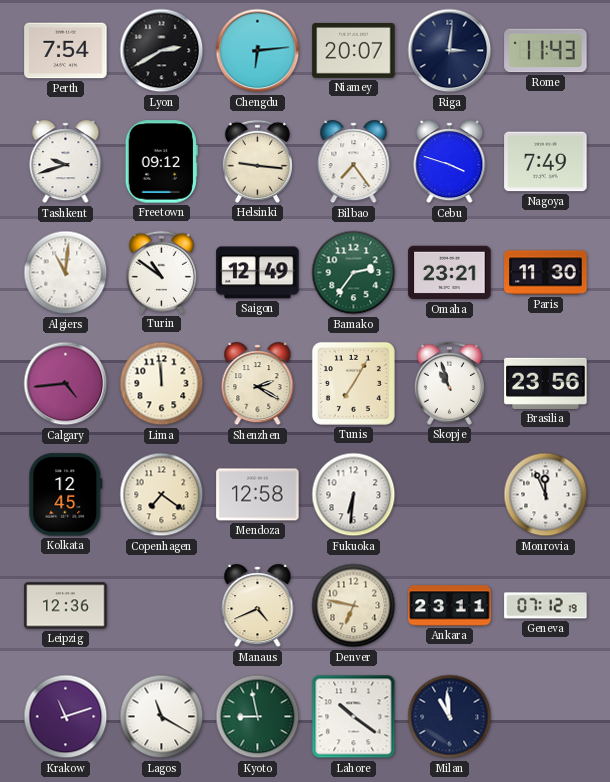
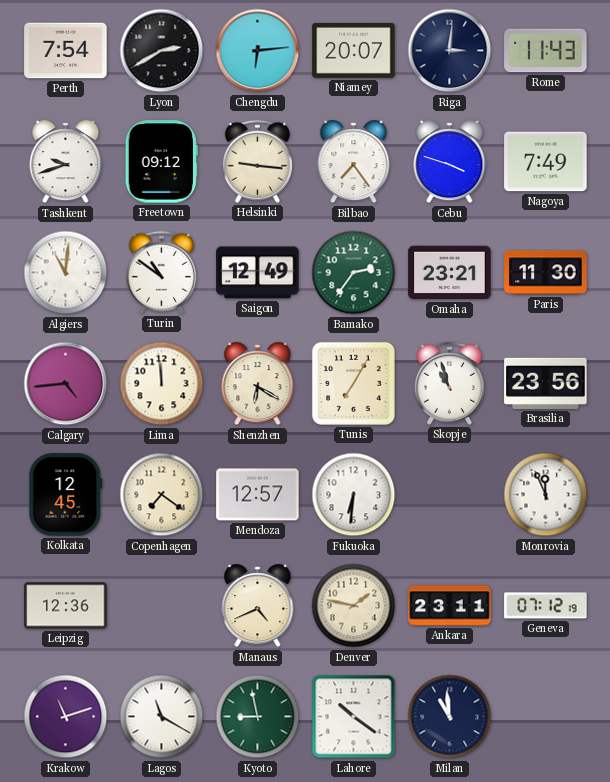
Shenzhen: 2:20 -> 6:20
Mendoza: 12:58 -> 12:57
Denver: 6:47 -> 1:47
